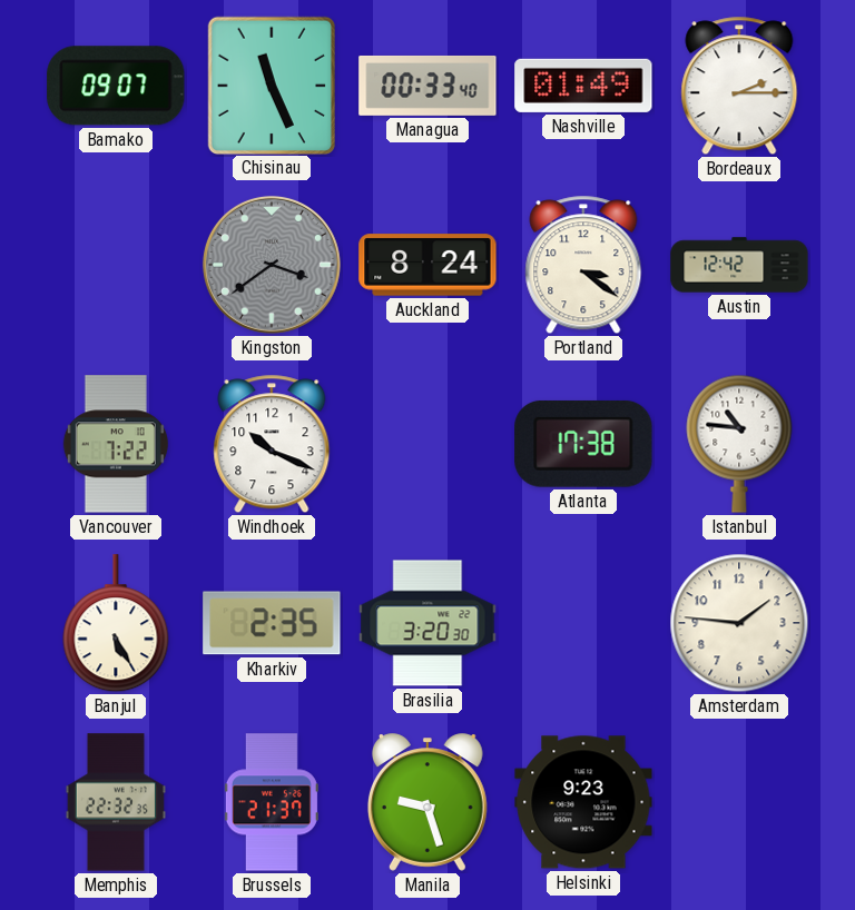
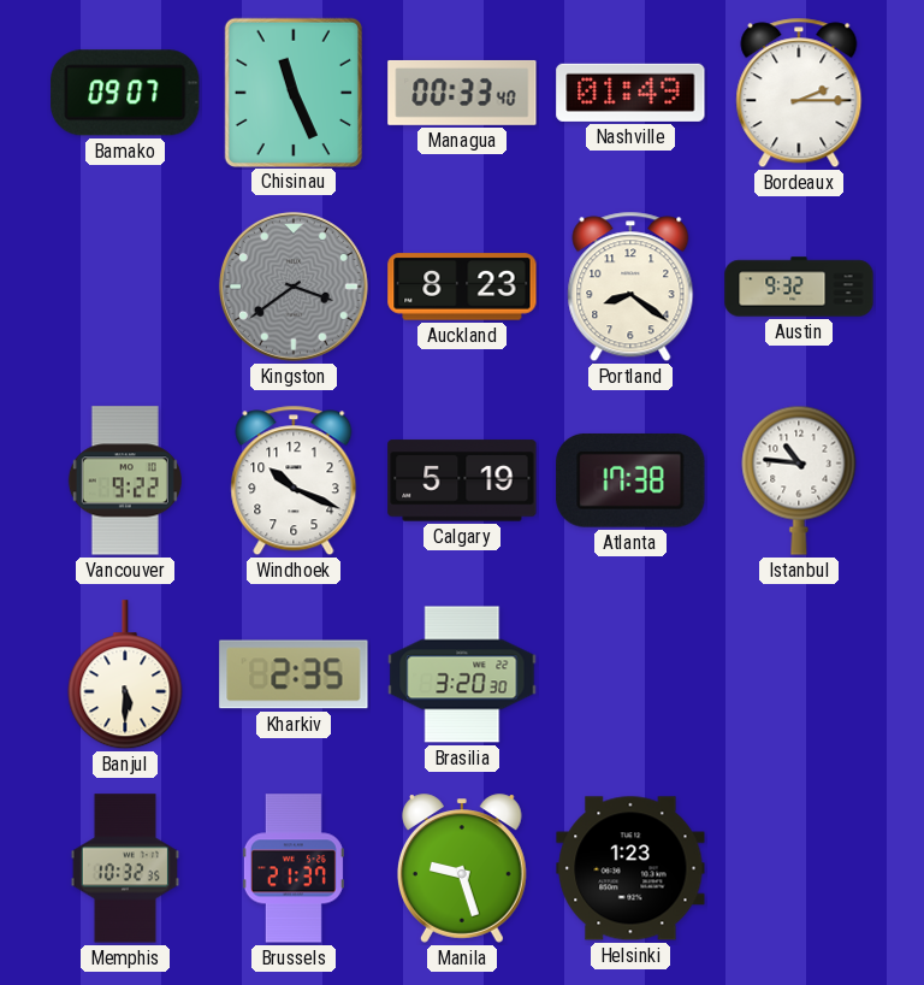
Auckland: 8:24 -> 8:23
Portland: 3:21 -> 8:21
Austin: 12:42 -> 9:32
Vancouver: 7:22 -> 9:22
Calgary: none -> 5:19
Banjul: 5:25 -> 5:30
Amsterdam: 1:46 -> none
Memphis: 22:32 -> 10:32
Helsinki: 9:23 -> 1:23
